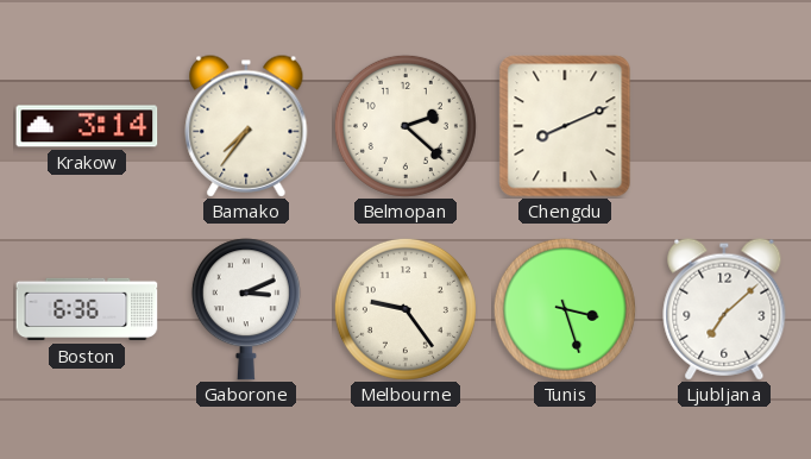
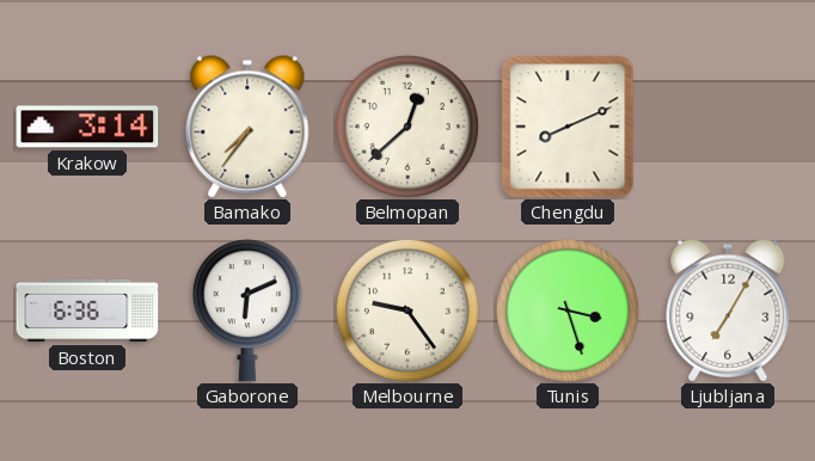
Belmopan: 2:22 -> 12:38
Gaborone: 3:11 -> 6:11
Ljubljana: 7:08 -> 7:05
